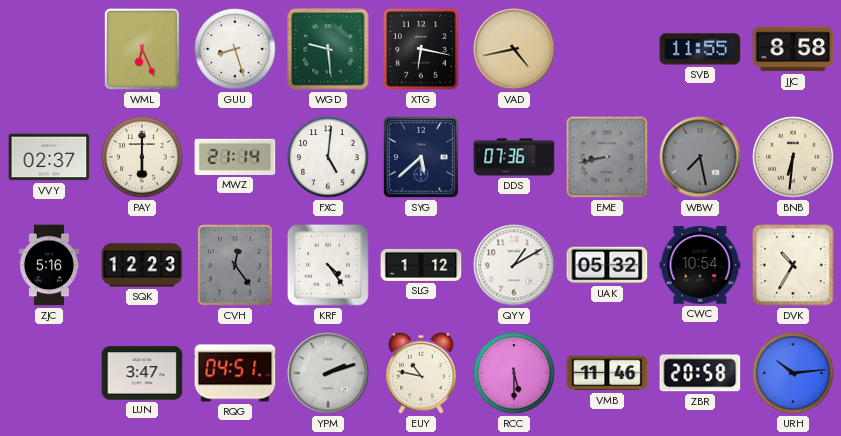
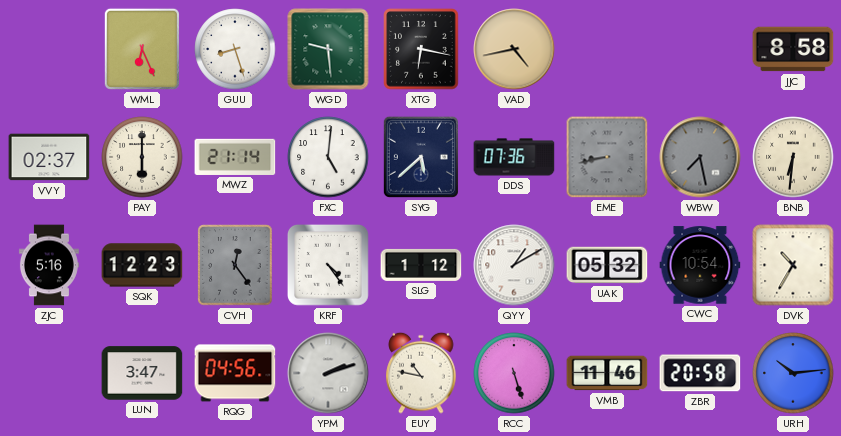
SVB: 11:55 -> none
RQG: 04:51 -> 04:56
RCC: 5:30 -> 5:27
